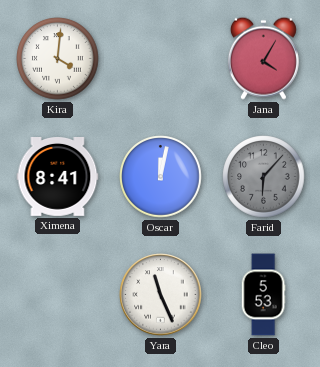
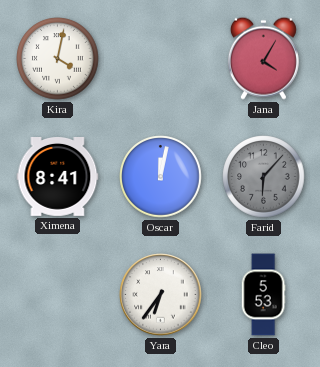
Kira: 4:01 -> 4:02
Yara: 11:26 -> 6:36
